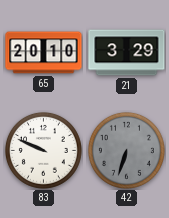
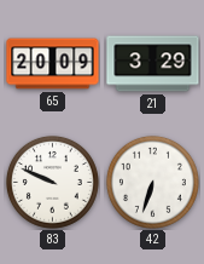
65: 20:10 -> 20:09
42 dial: grey -> white
